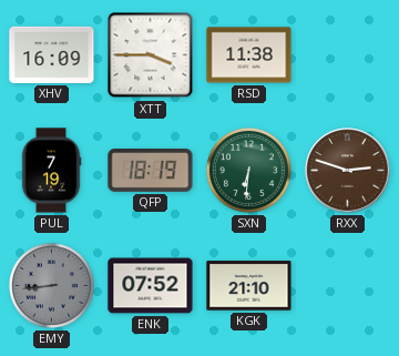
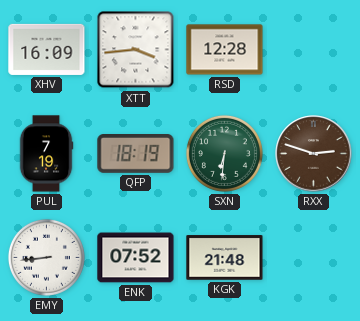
XTT: 3:45 -> 3:44
RSD: 11:38 -> 12:28
EMY dial: grey -> white
KGK: 21:10 -> 21:48
